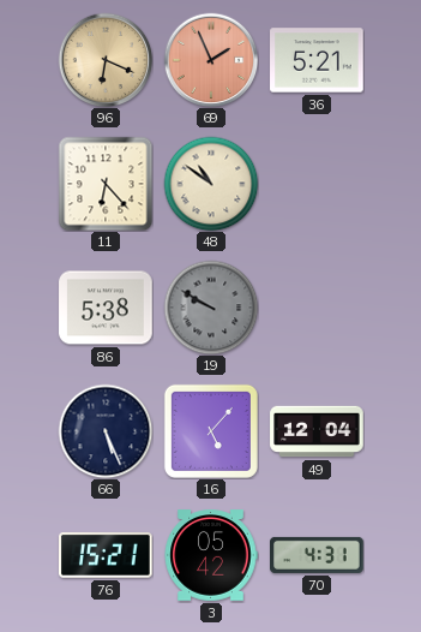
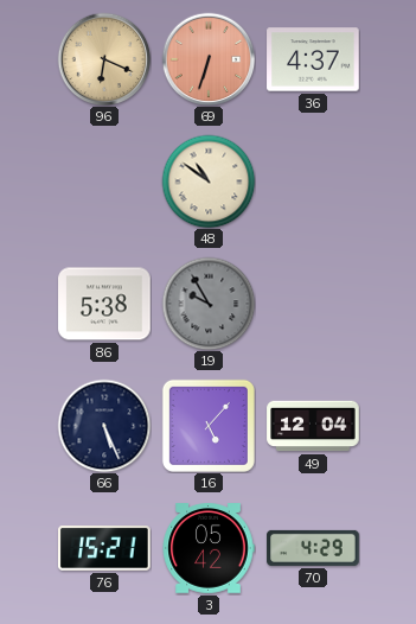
69: 1:56 -> 6:33
36: 5:21 -> 4:37
11: 6:23 -> none
19: 9:50 -> 9:55
70: 4:31 -> 4:29
